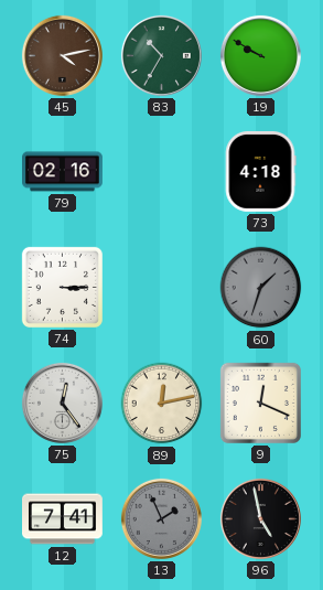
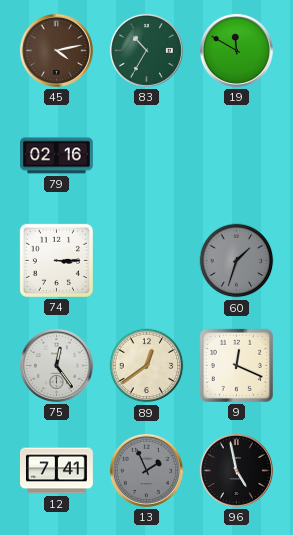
19: 9:50 -> 11:50
73: 4:18 -> none
89: 12:13 -> 12:39
